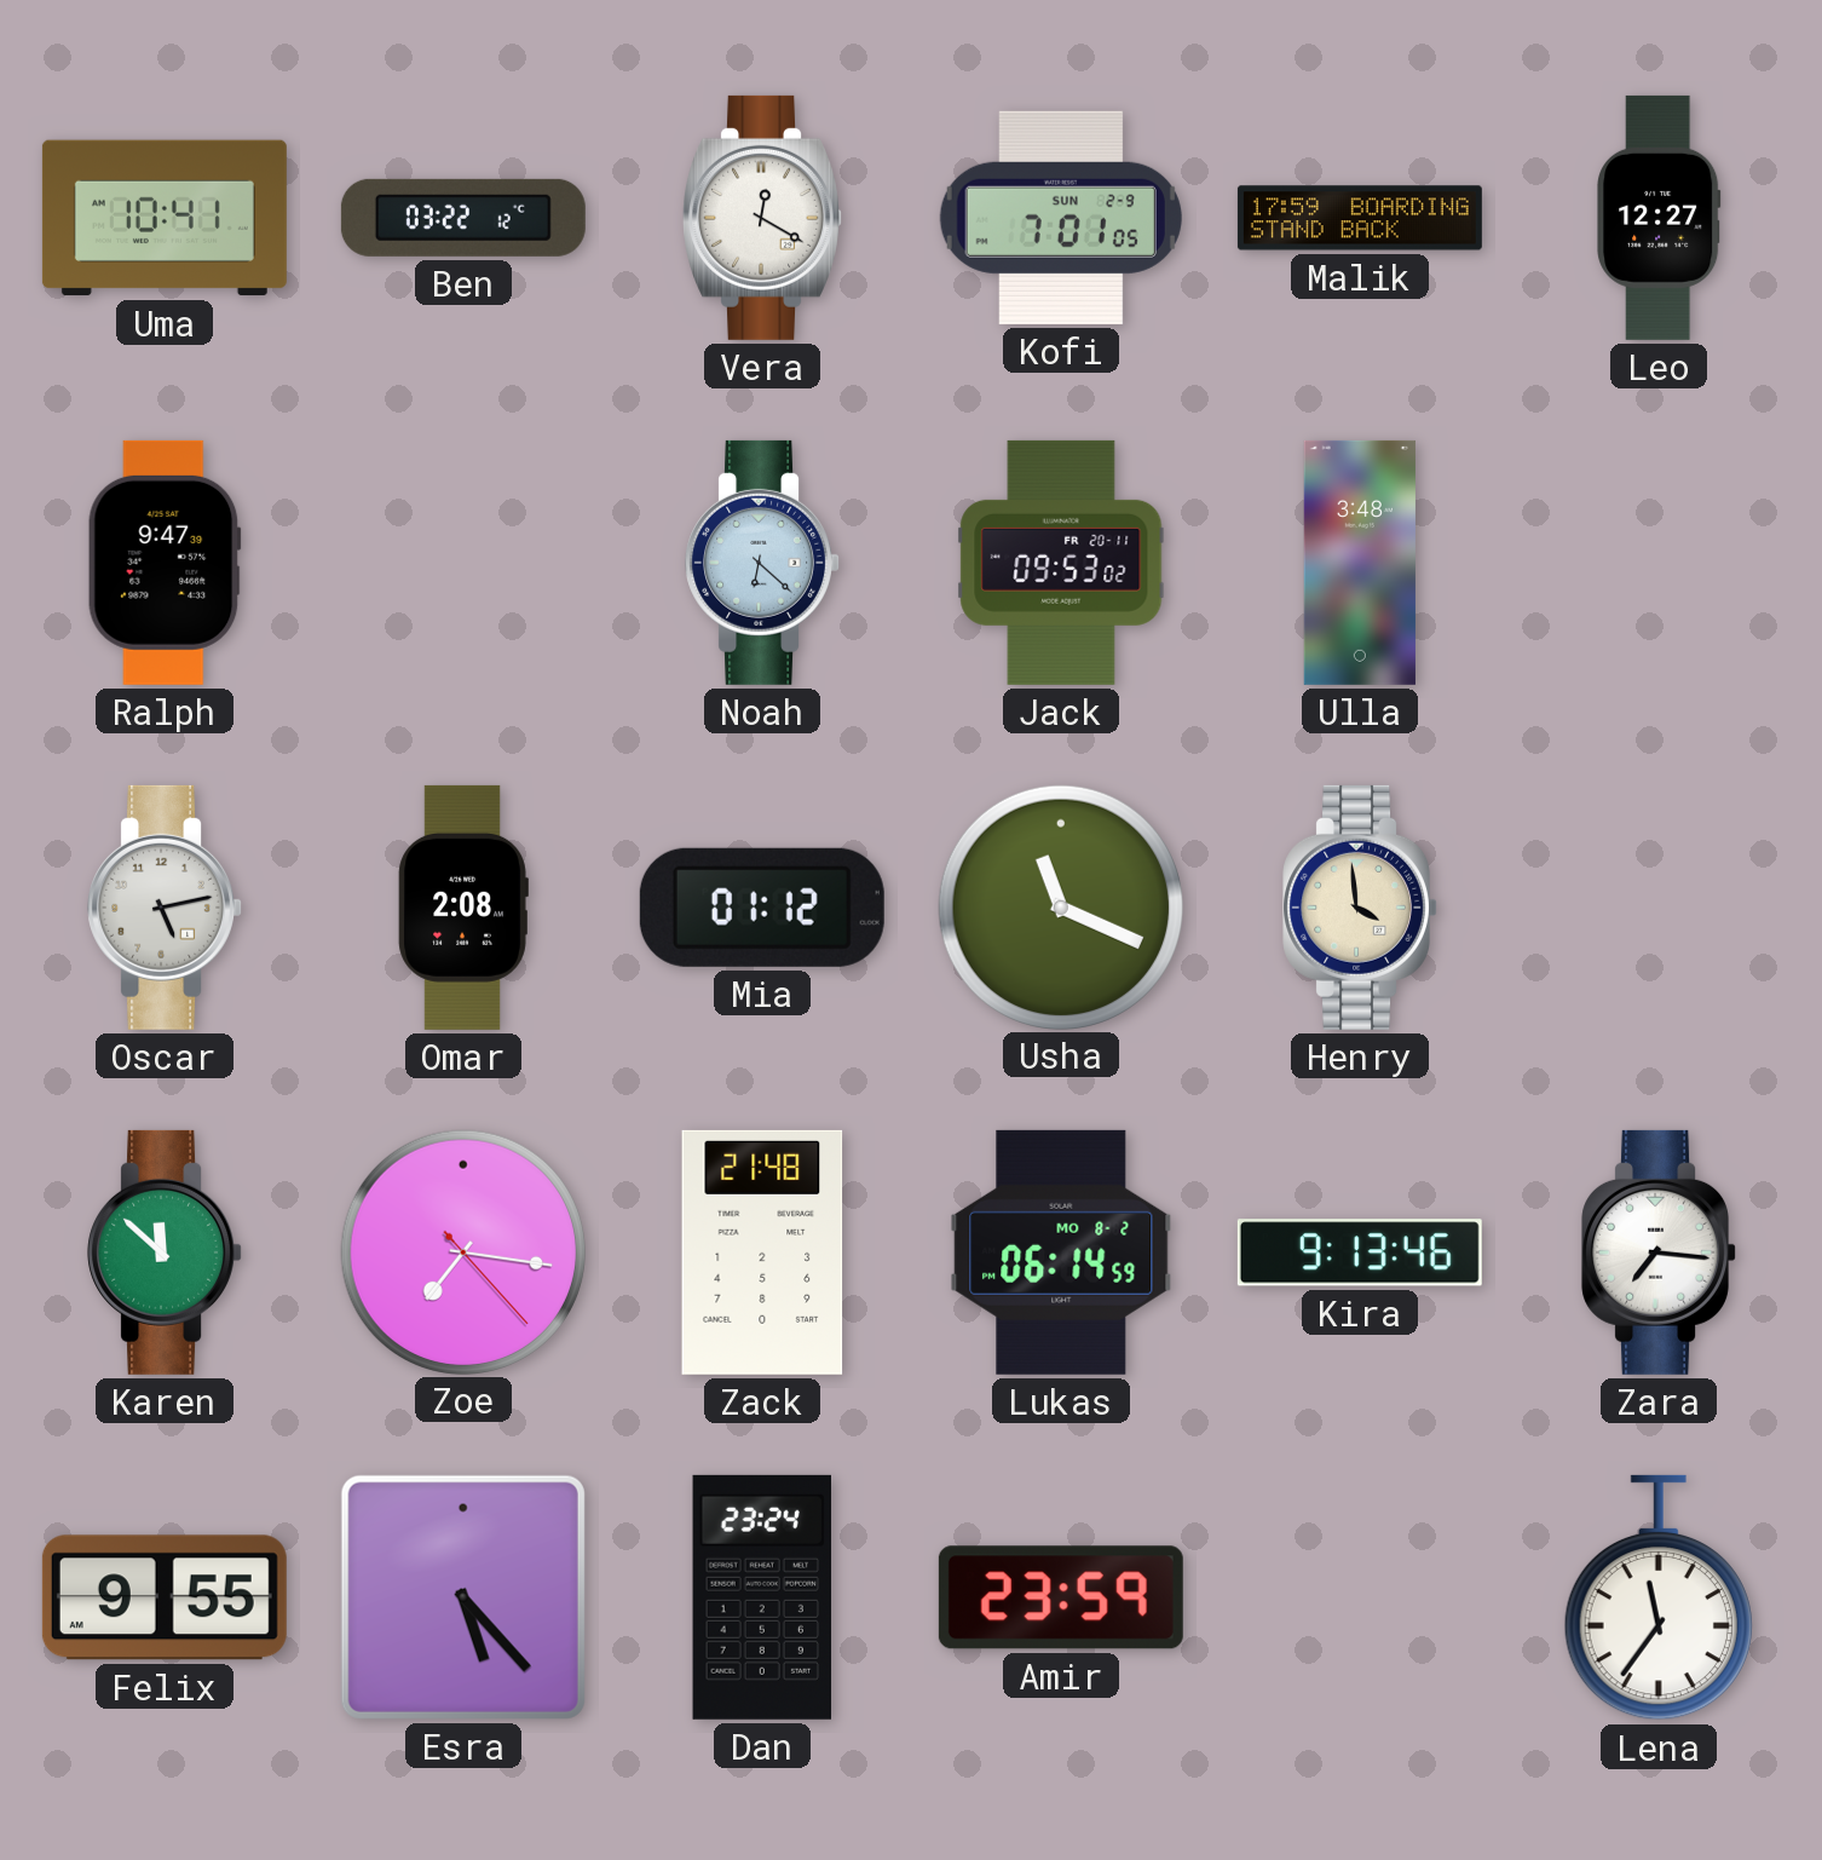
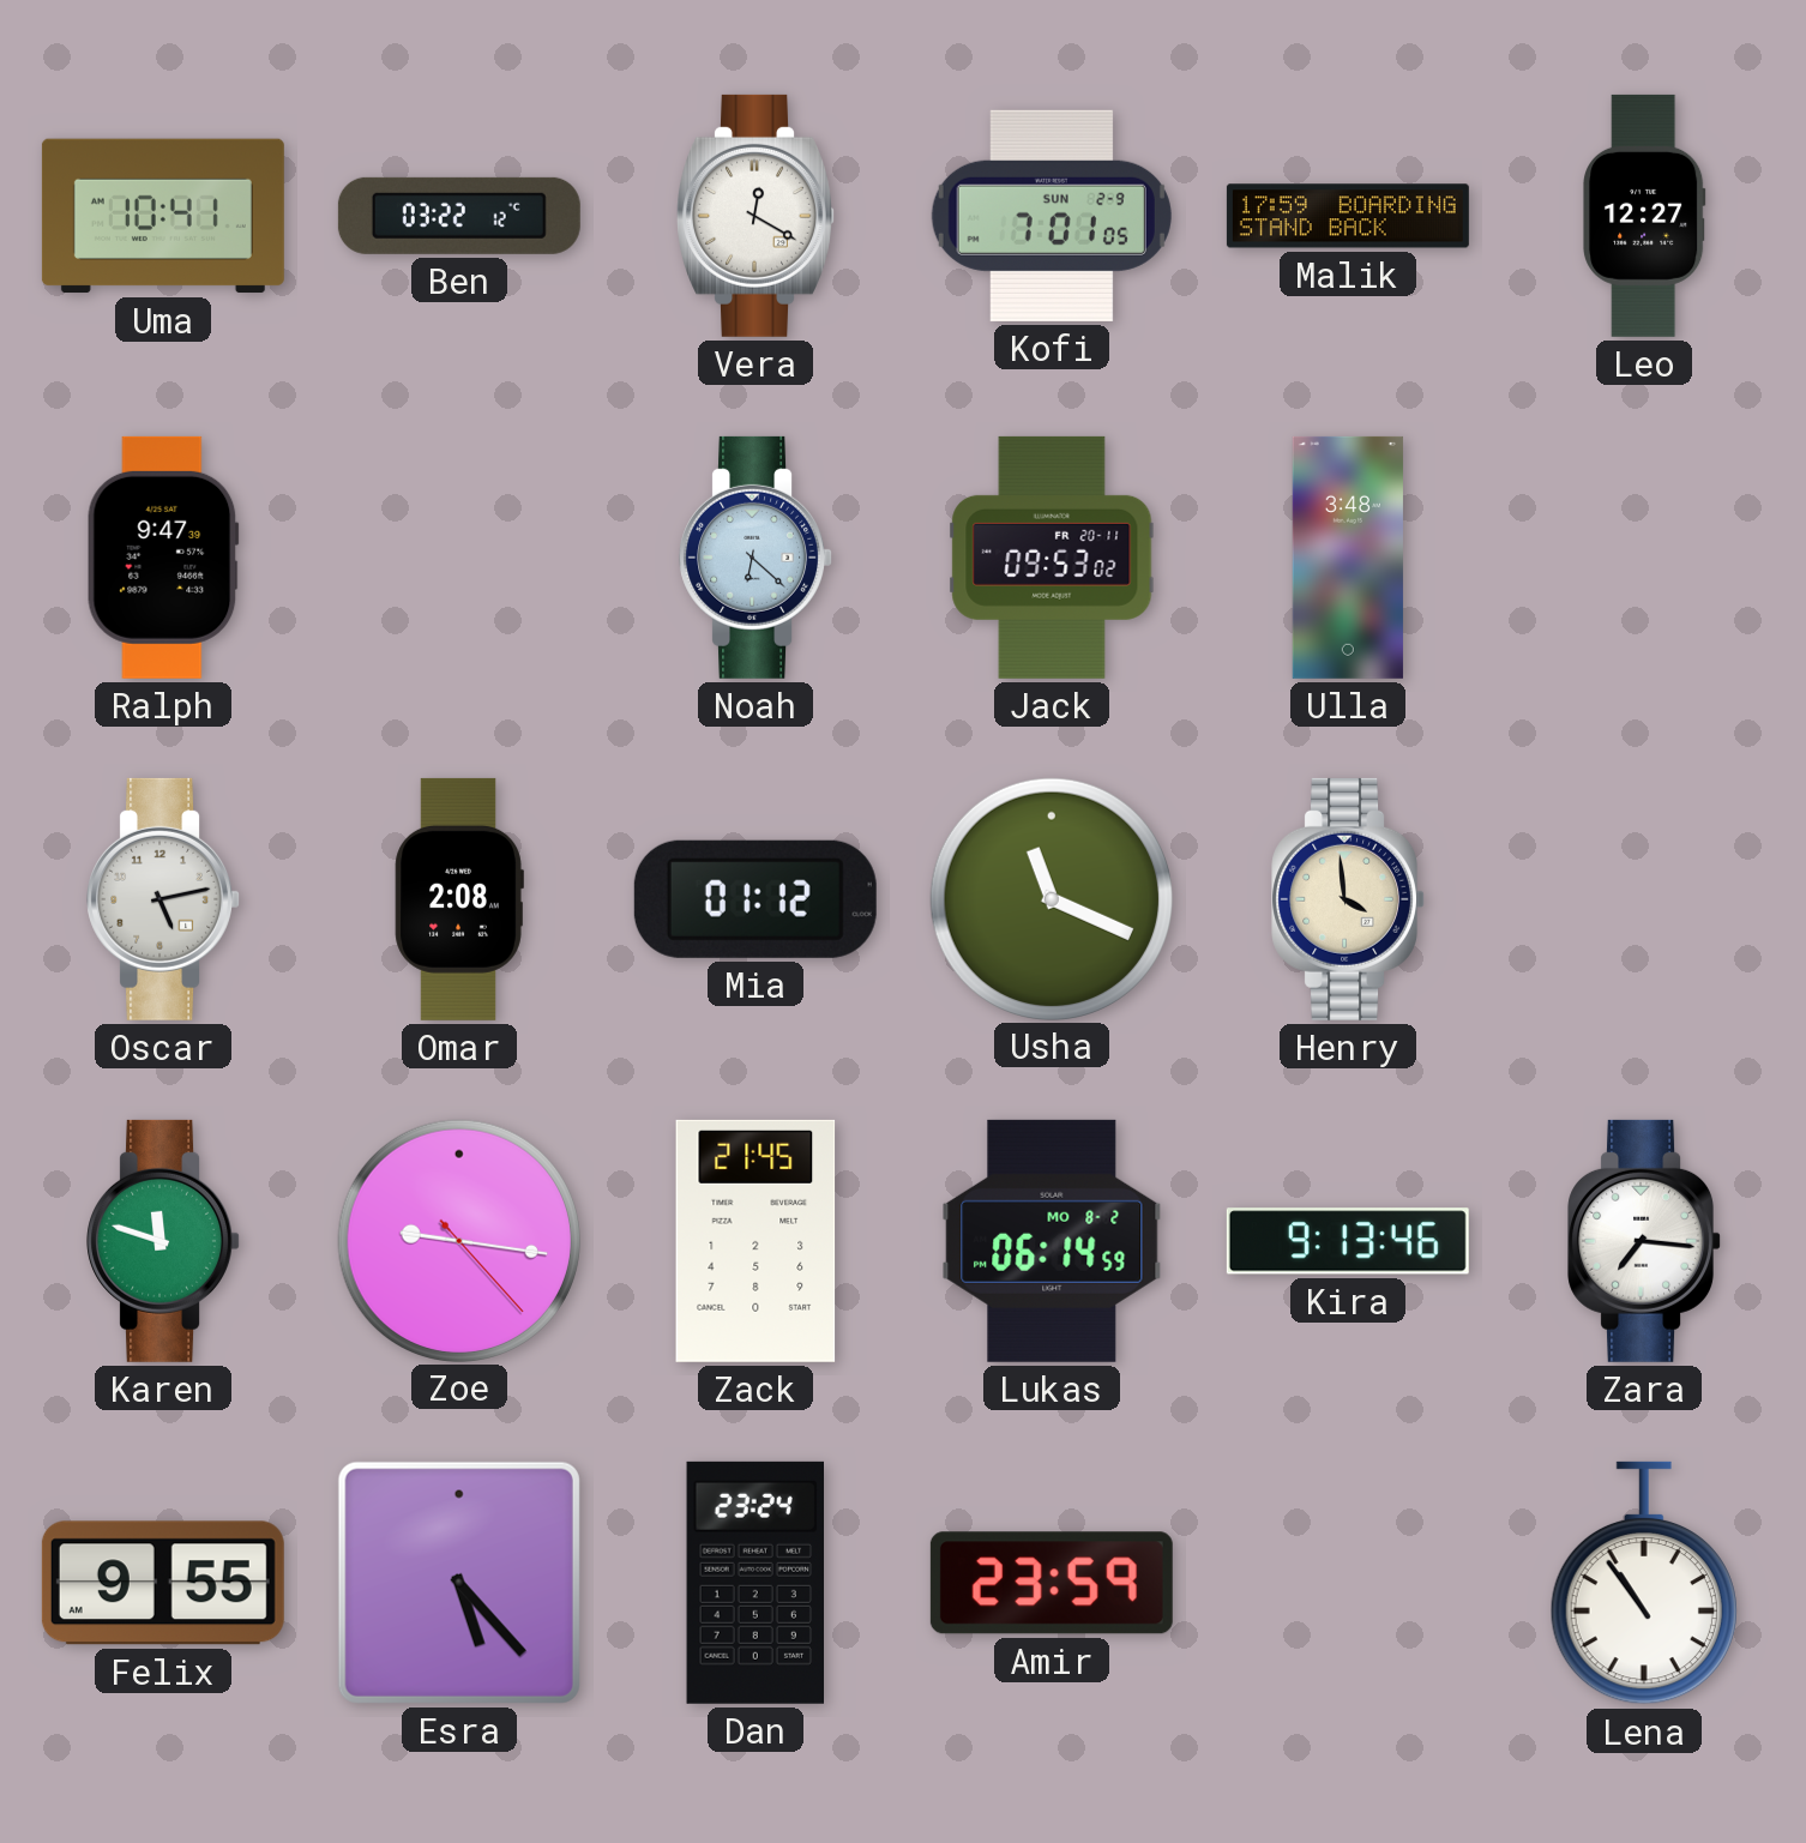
Karen: 11:52 -> 11:48
Zoe: 7:16 -> 9:16
Zack: 21:48 -> 21:45
Lena: 11:36 -> 10:54
